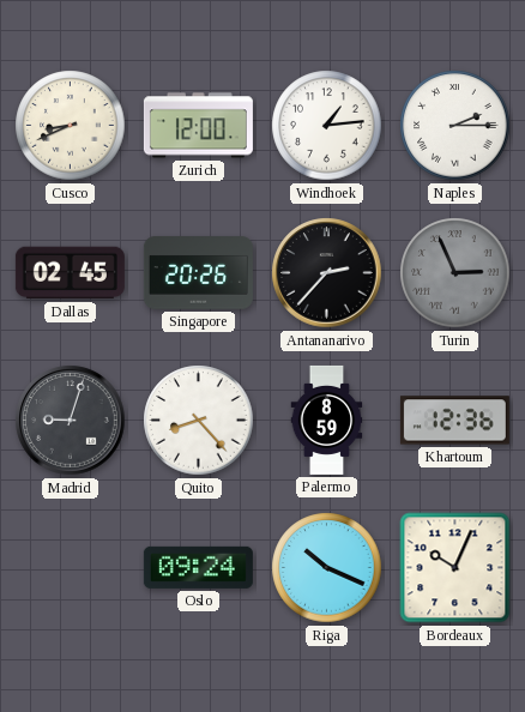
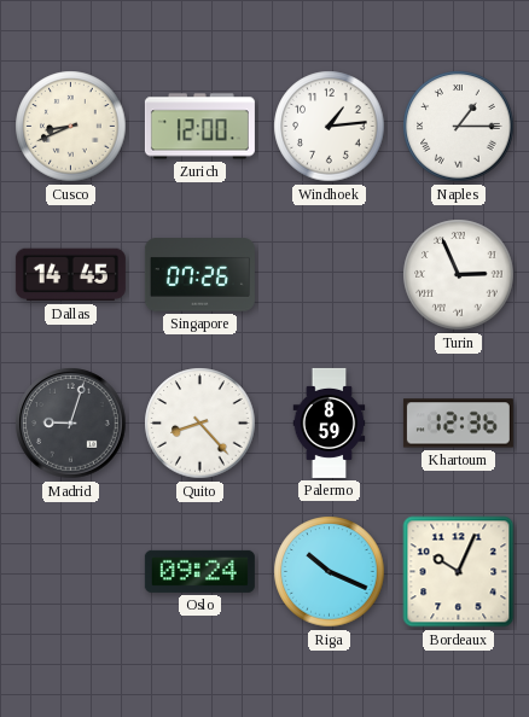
Naples: 2:15 -> 1:15
Dallas: 02:45 -> 14:45
Singapore: 20:26 -> 07:26
Antananarivo: 2:37 -> none
Turin dial: grey -> white
